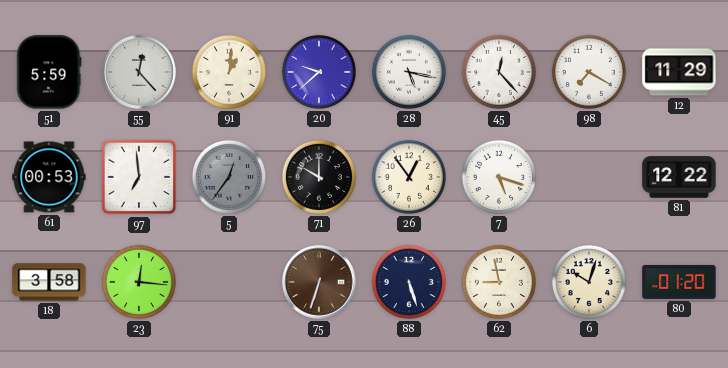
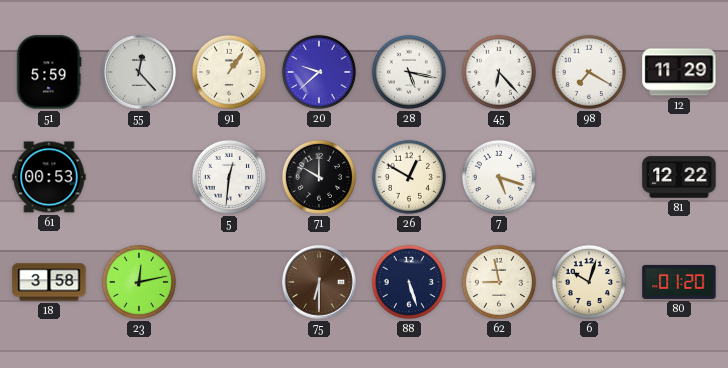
91: 1:01 -> 1:06
45: 12:23 -> 6:23
97: 6:59 -> none
5: 12:36 -> 12:31
5 dial: grey -> white
26: 12:54 -> 12:50
23: 12:16 -> 12:13
75: 6:33 -> 6:30
